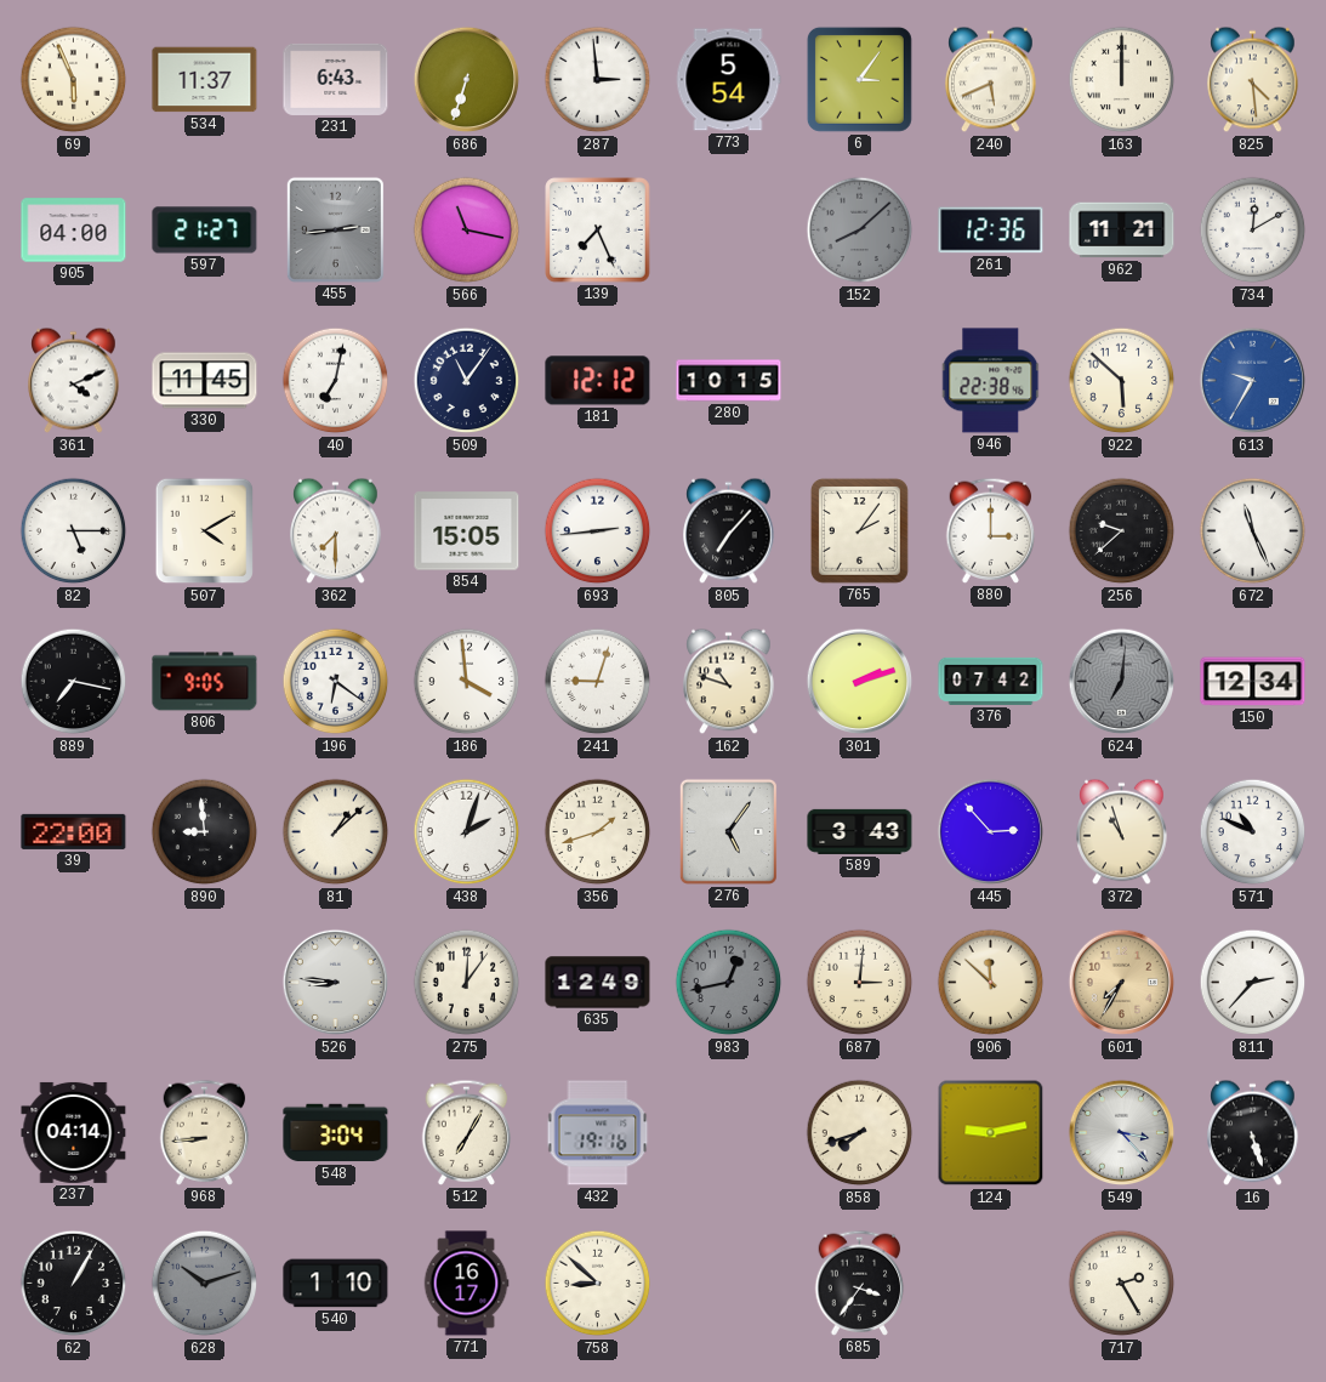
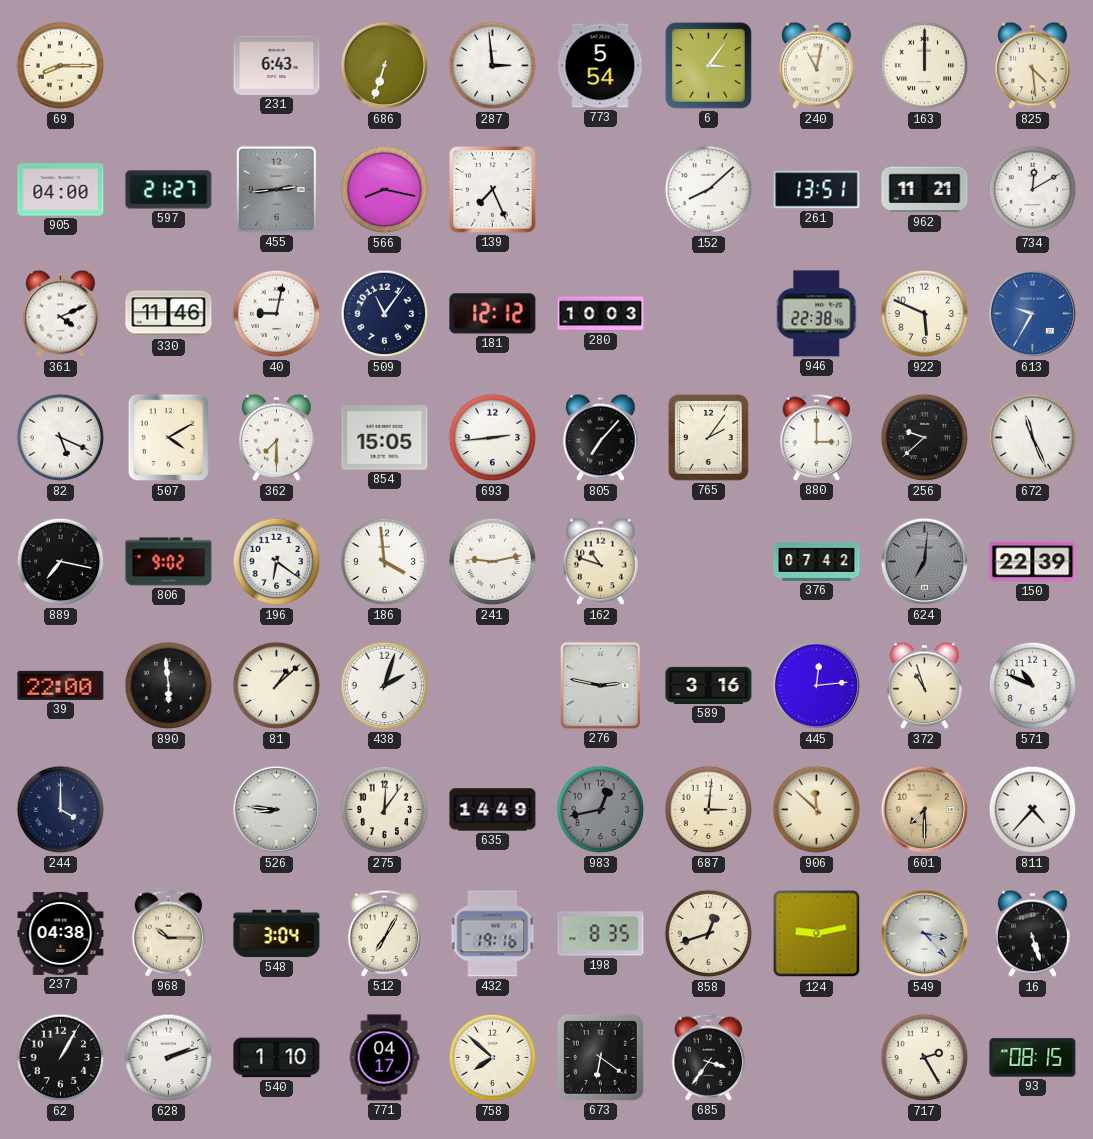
69: 5:56 -> 8:15
534: 11:37 -> none
240: 5:41 -> 11:02
566: 11:17 -> 8:17
152 dial: grey -> white
261: 12:36 -> 13:51
330: 11:45 -> 11:46
40: 7:02 -> 9:02
280: 10:15 -> 10:03
922: 5:52 -> 5:49
82: 5:15 -> 5:19
806: 9:05 -> 9:02
241: 9:03 -> 9:13
301: 2:12 -> none
150: 12:34 -> 22:39
890: 8:59 -> 5:59
356: 1:42 -> none
276: 5:06 -> 2:47
589: 3:43 -> 3:16
445: 2:53 -> 12:14
244: none -> 4:00
635: 12:49 -> 14:49
601: 7:35 -> 7:30
811: 2:37 -> 4:37
237: 04:14 -> 04:38
968: 8:44 -> 10:15
198: none -> 8:35
858: 7:42 -> 12:42
628: 10:12 -> 2:12
628 dial: grey -> white
771: 16:17 -> 04:17
758: 8:52 -> 7:52
673: none -> 6:21
93: none -> 08:15
